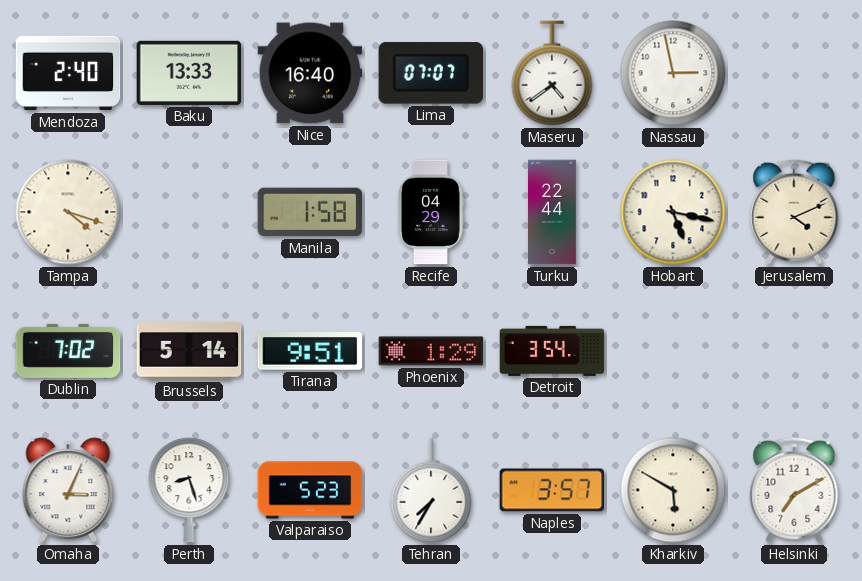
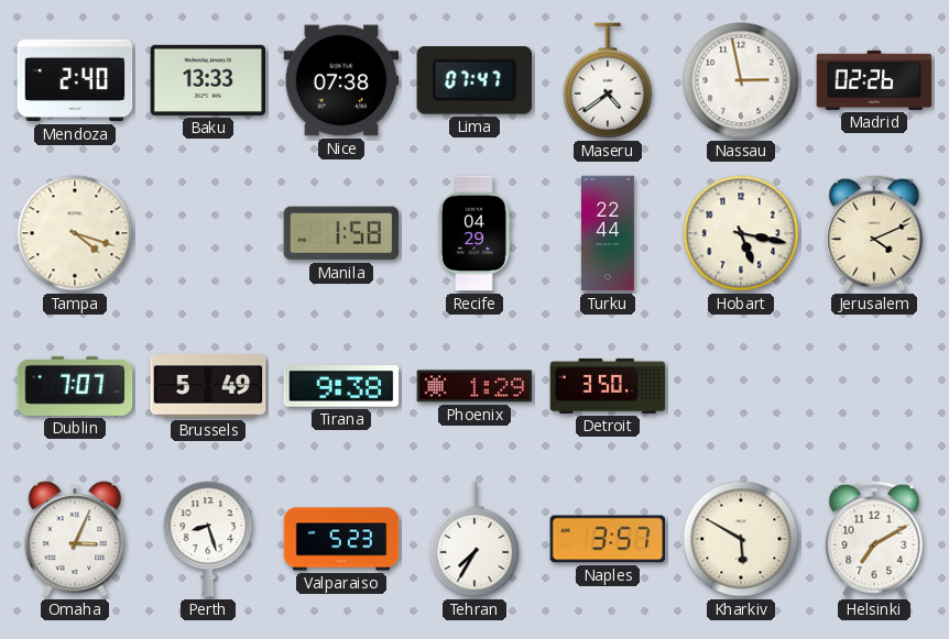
Nice: 16:40 -> 07:38
Lima: 07:07 -> 07:47
Madrid: none -> 02:26
Dublin: 7:02 -> 7:07
Brussels: 5:14 -> 5:49
Tirana: 9:51 -> 9:38
Detroit: 3:54 -> 3:50
